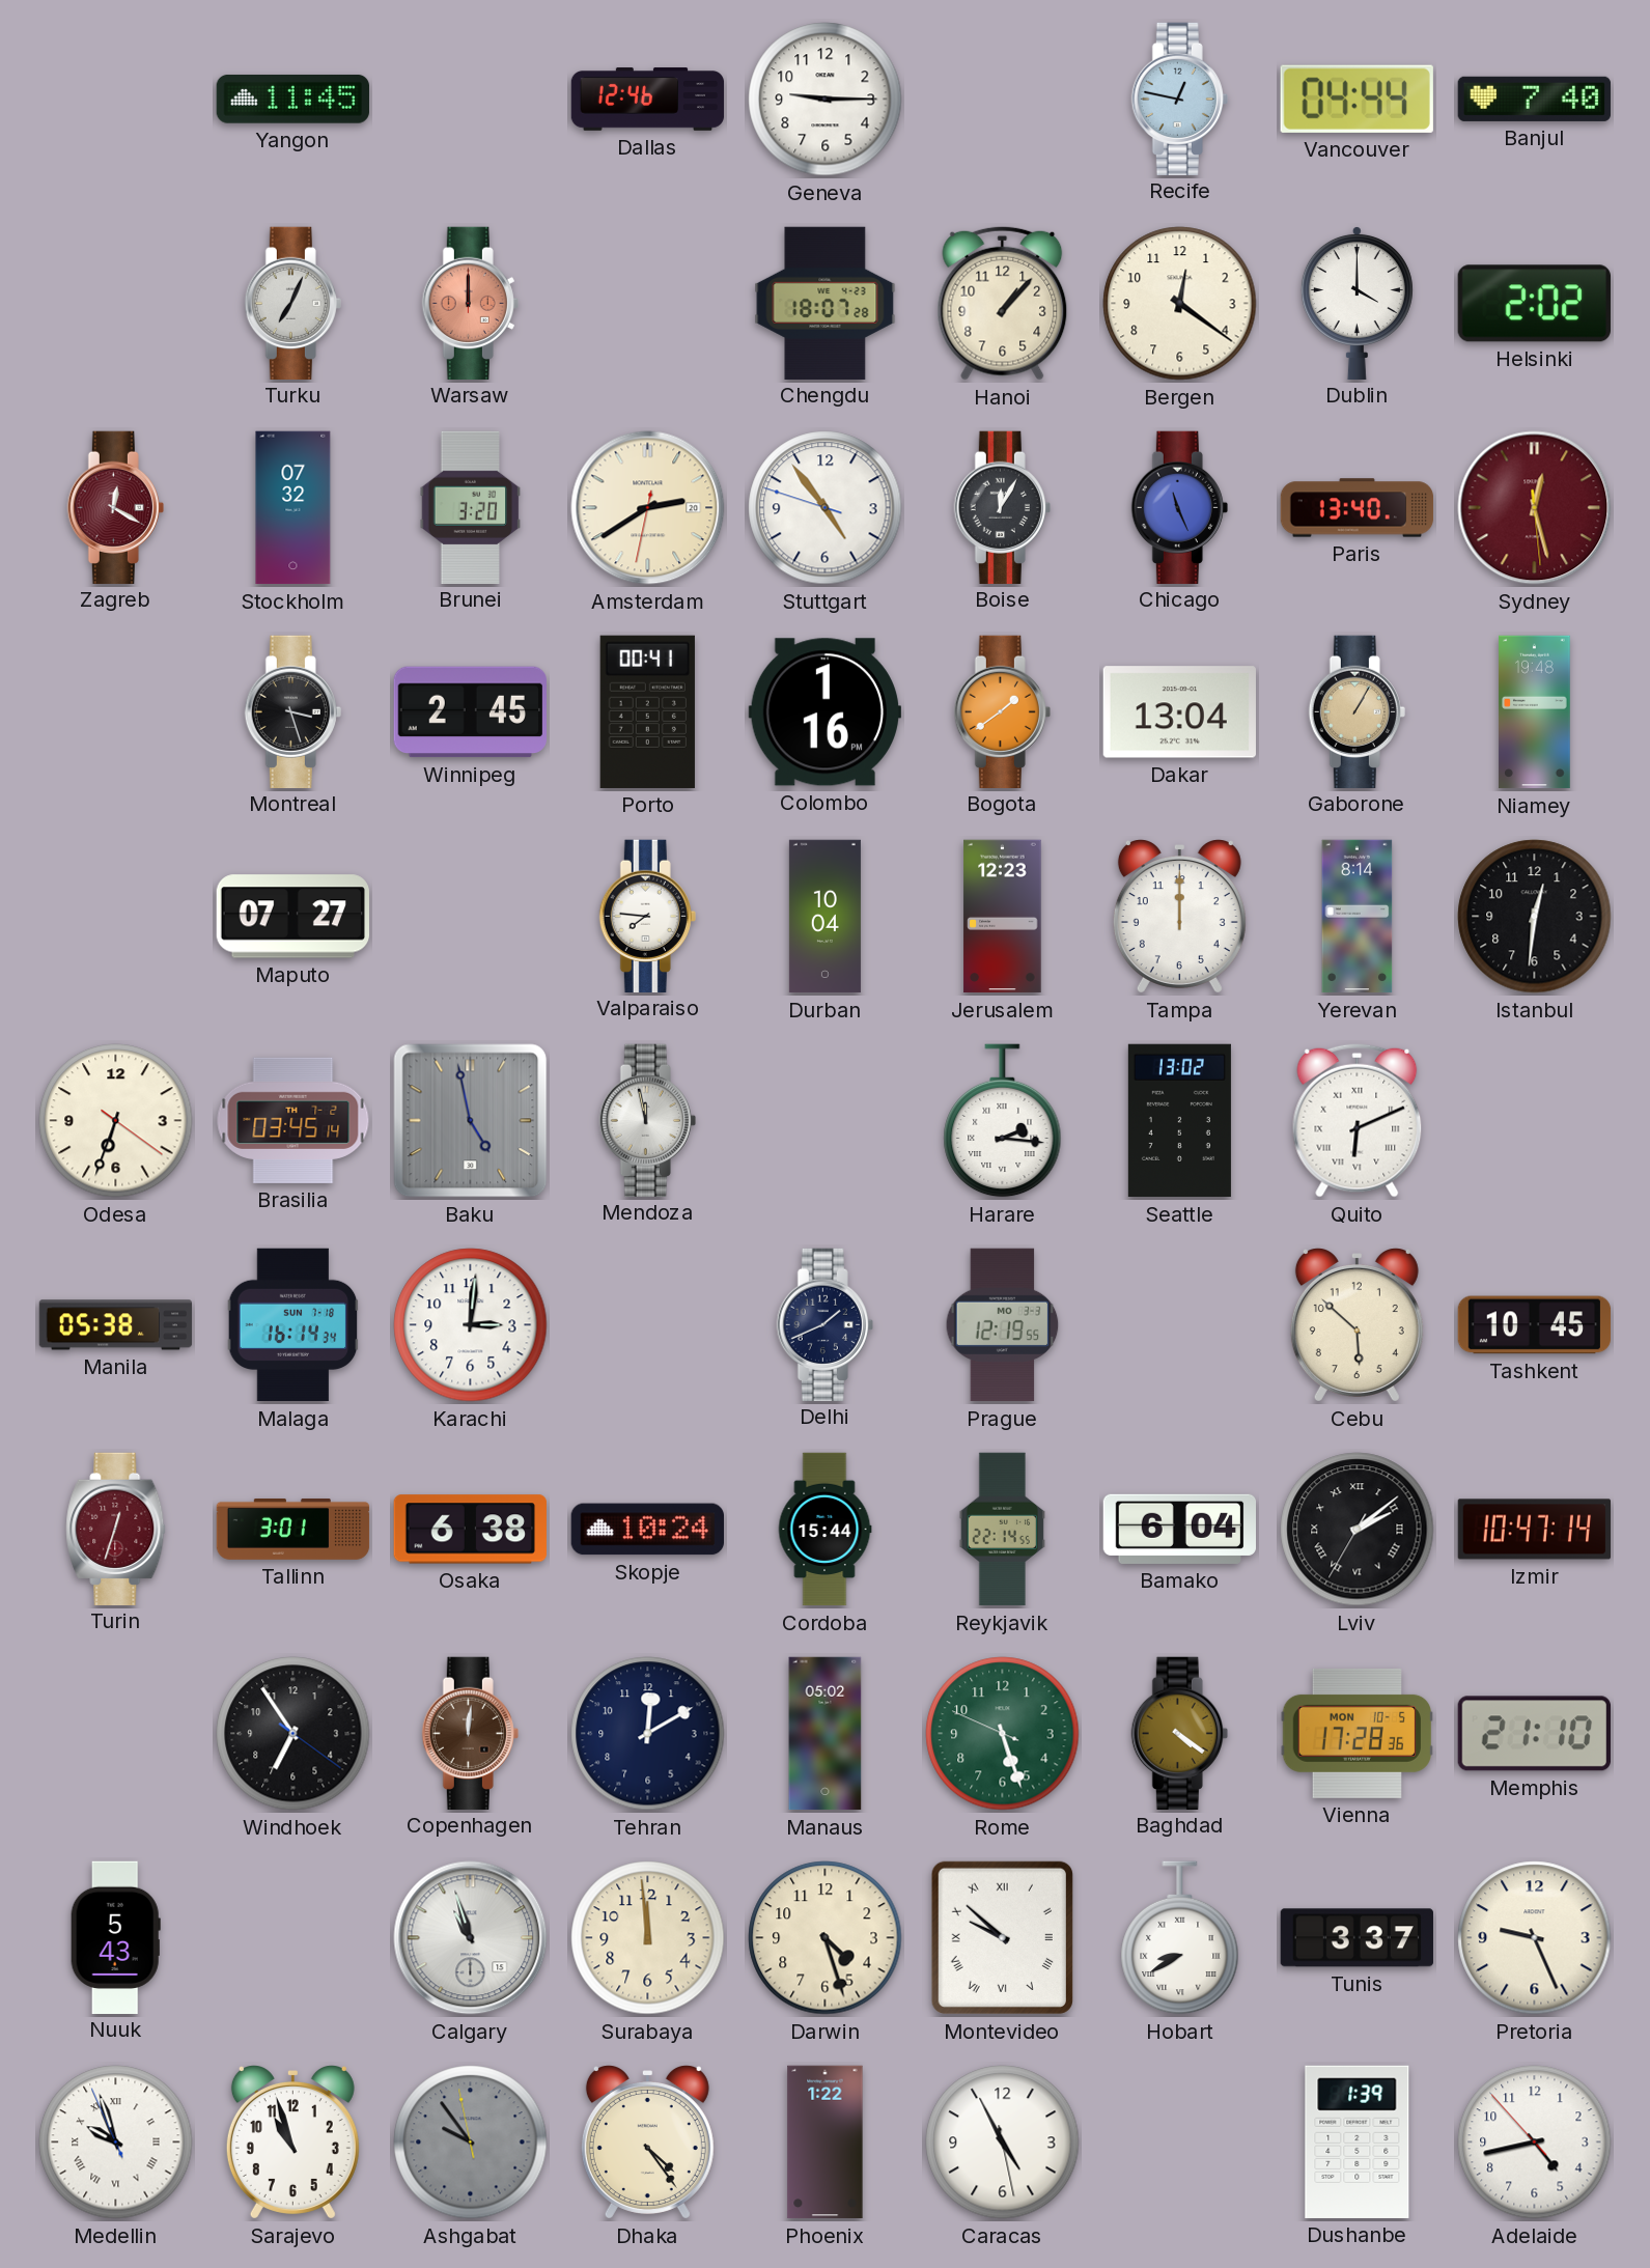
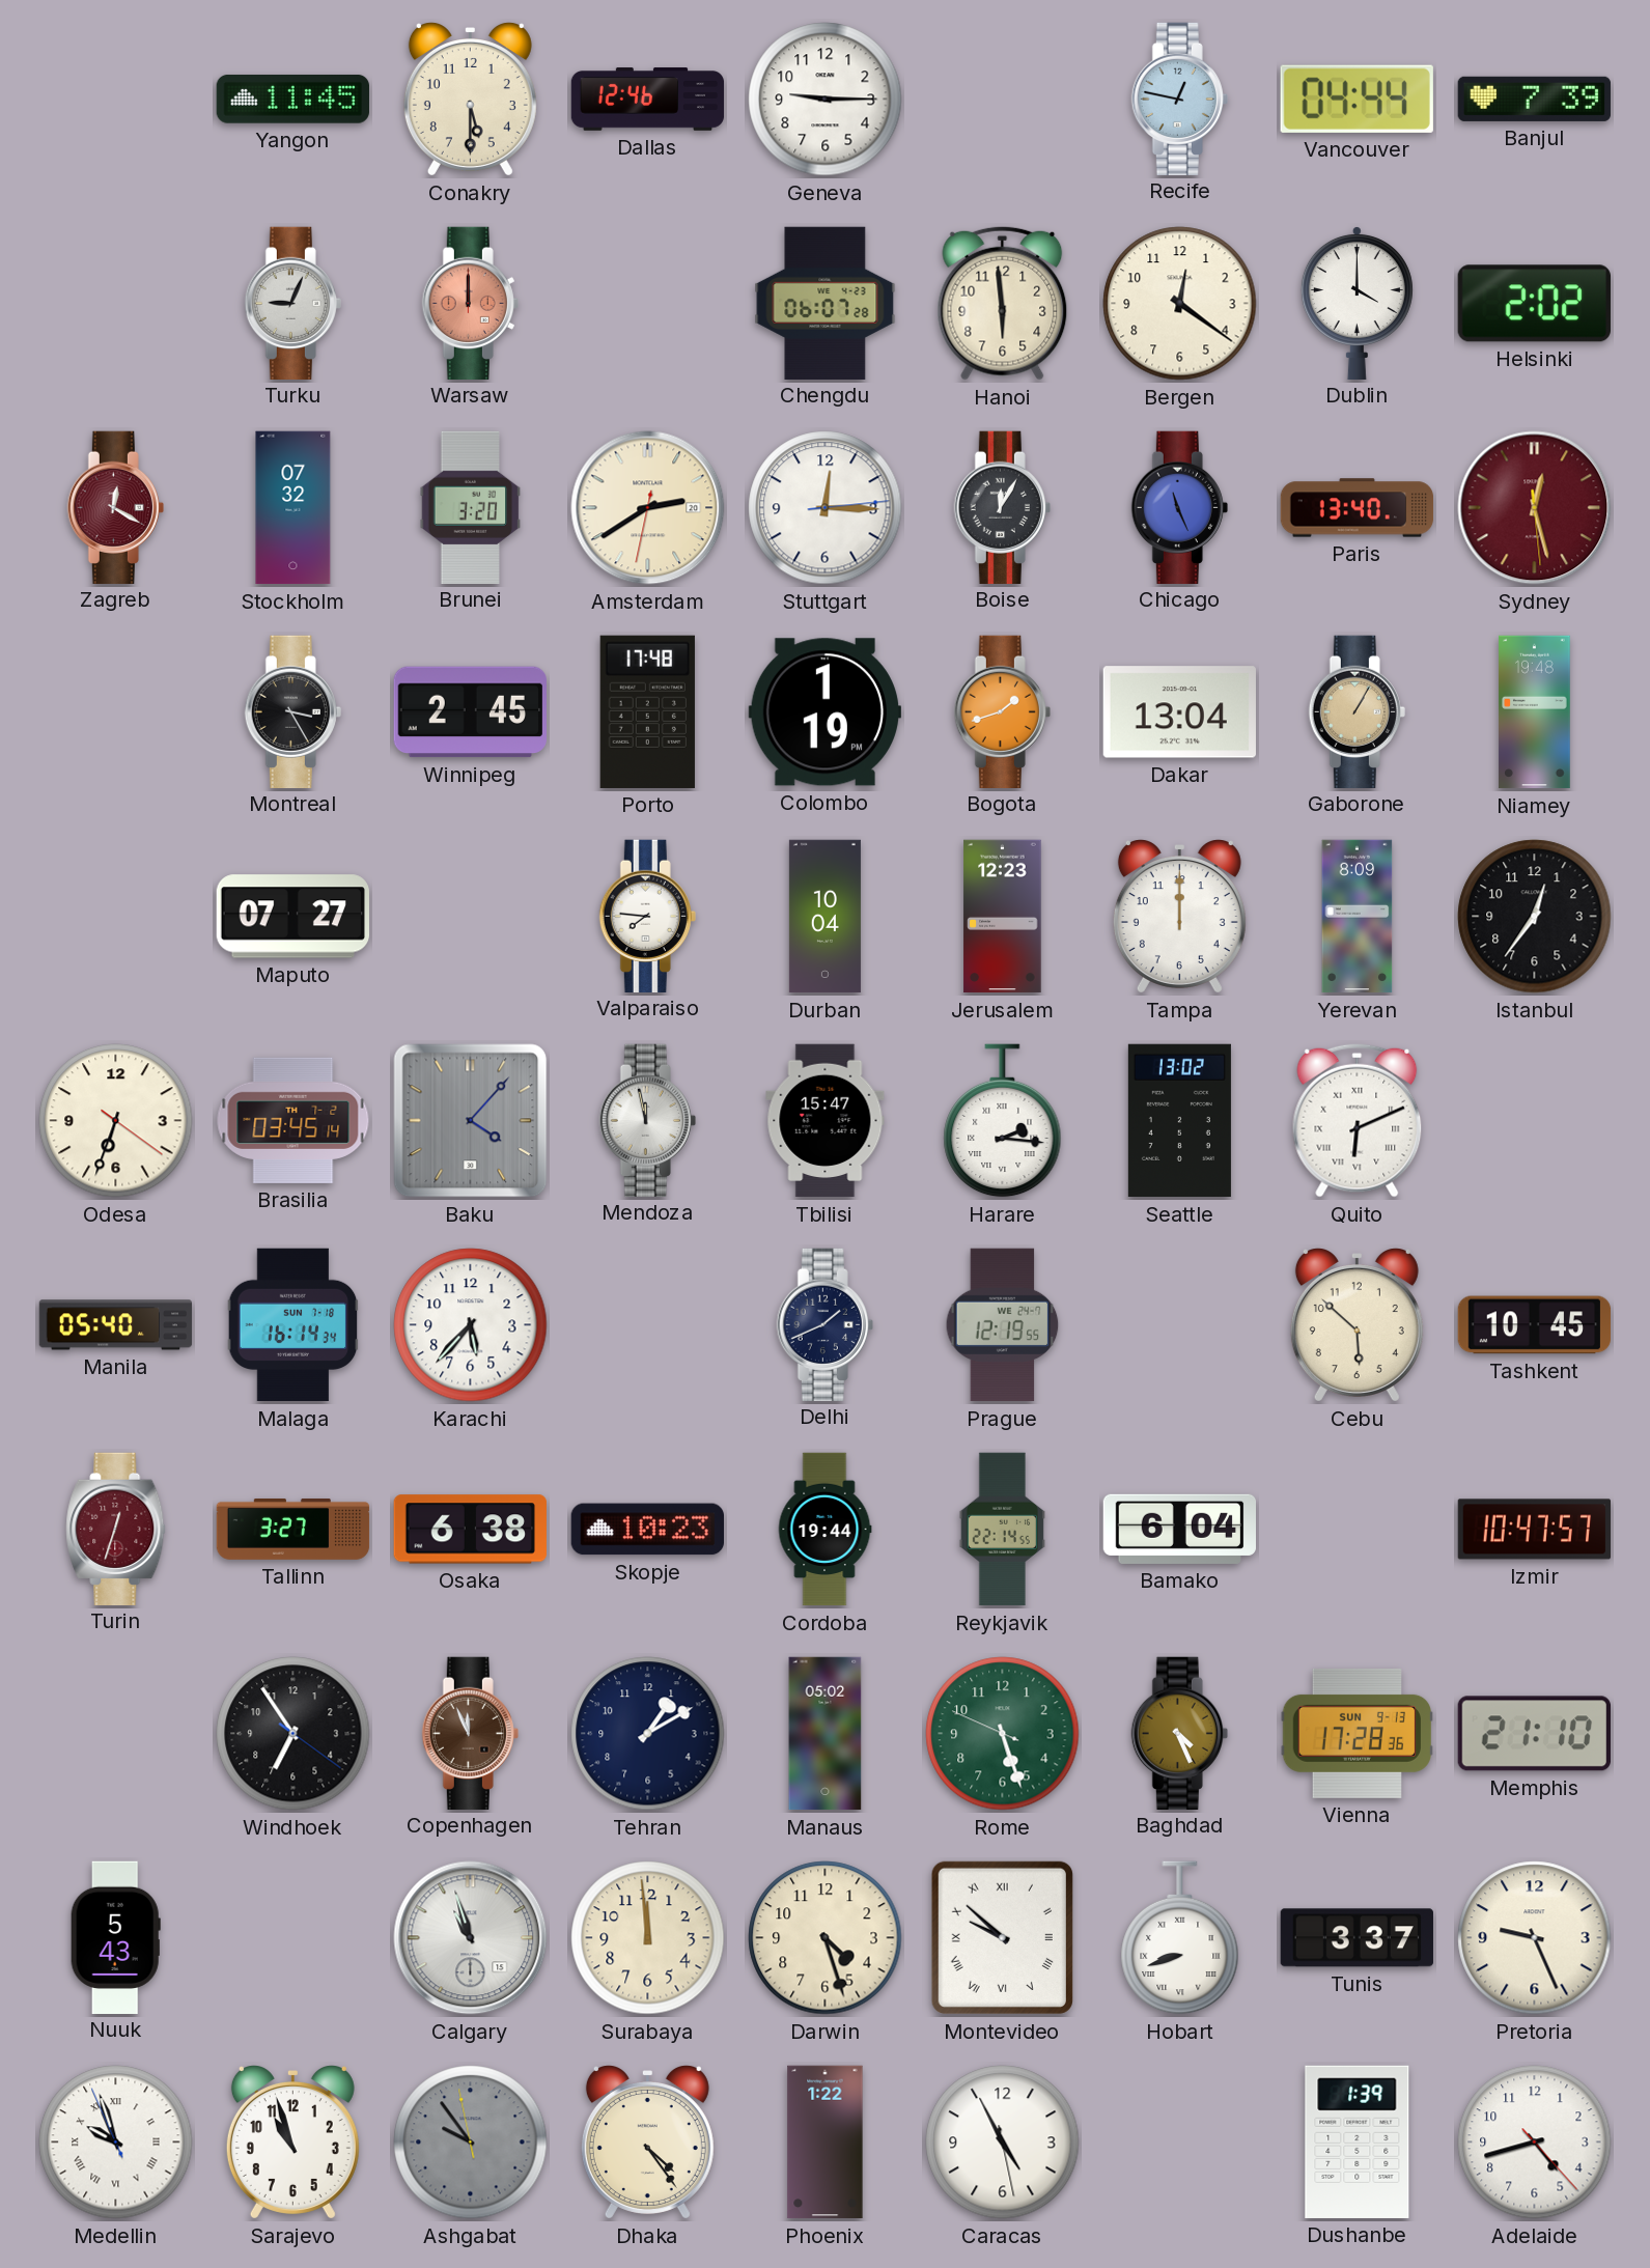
Conakry: none -> 5:30
Banjul: 7:40 -> 7:39
Turku: 7:04 -> 9:04
Chengdu: 18:07 -> 06:07
Hanoi: 1:07 -> 5:59
Stuttgart: 4:53 -> 12:15
Montreal: 3:27 -> 3:25
Porto: 00:41 -> 17:48
Colombo: 1:16 -> 1:19
Bogota: 1:39 -> 1:42
Yerevan: 8:14 -> 8:09
Istanbul: 12:31 -> 12:36
Baku: 4:58 -> 4:07
Tbilisi: none -> 15:47
Manila: 05:38 -> 05:40
Karachi: 3:01 -> 5:37
Prague date: MO 3-3 -> WE 24-7
Tallinn: 3:01 -> 3:27
Skopje: 10:24 -> 10:23
Cordoba: 15:44 -> 19:44
Lviv: 2:08 -> none
Izmir: 10:47:14 -> 10:47:57
Copenhagen: 12:01 -> 11:56
Tehran: 12:10 -> 1:10
Baghdad: 4:21 -> 4:26
Vienna date: MON 10-5 -> SUN 9-13
Hobart: 8:40 -> 8:42
Adelaide: 4:42:53 -> 4:42:23
